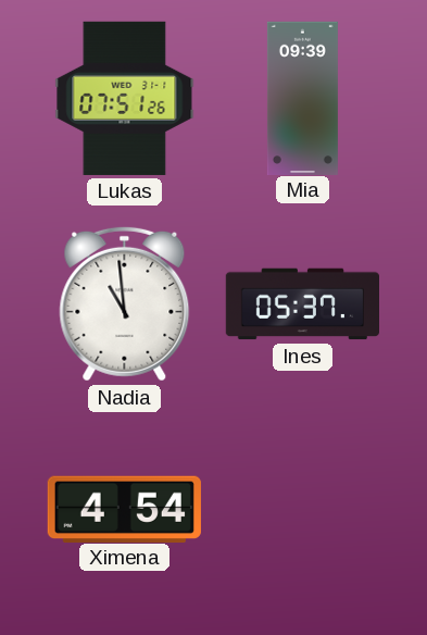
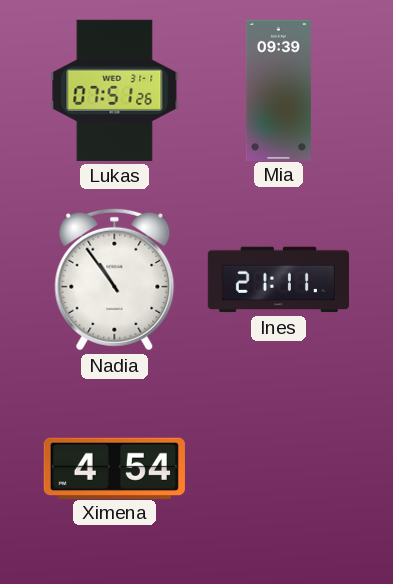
Nadia: 10:59 -> 10:54
Ines: 05:37 -> 21:11
